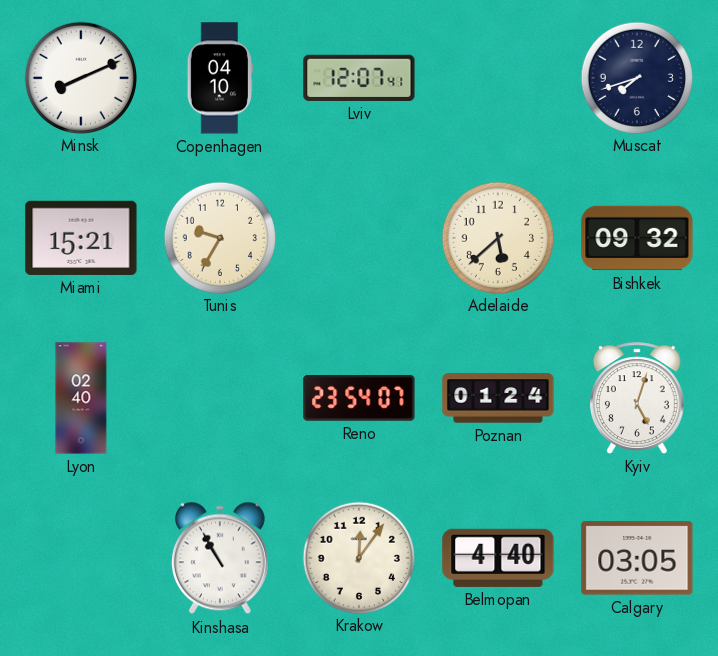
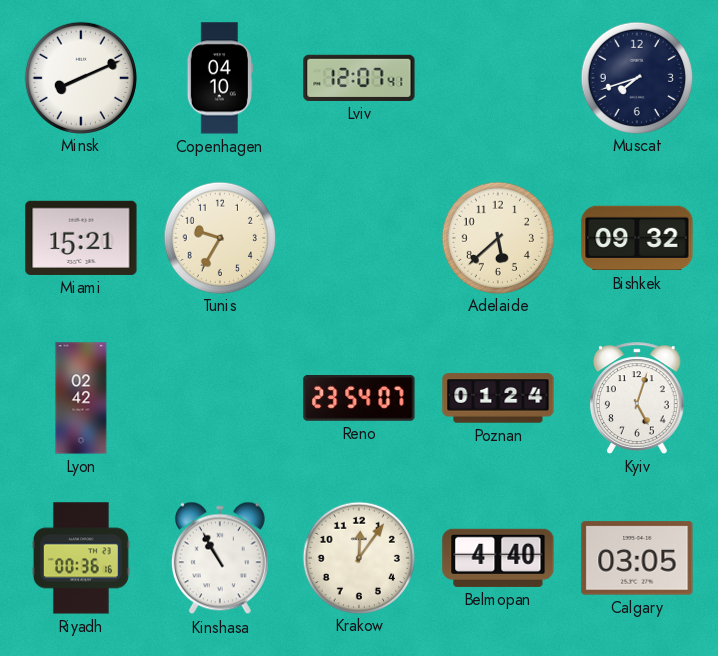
Lyon: 02:40 -> 02:42
Riyadh: none -> 00:36
